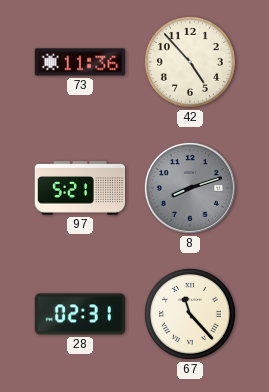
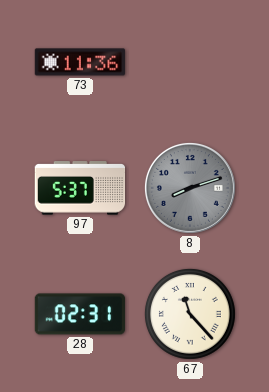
42: 4:53 -> none
97: 5:21 -> 5:37
